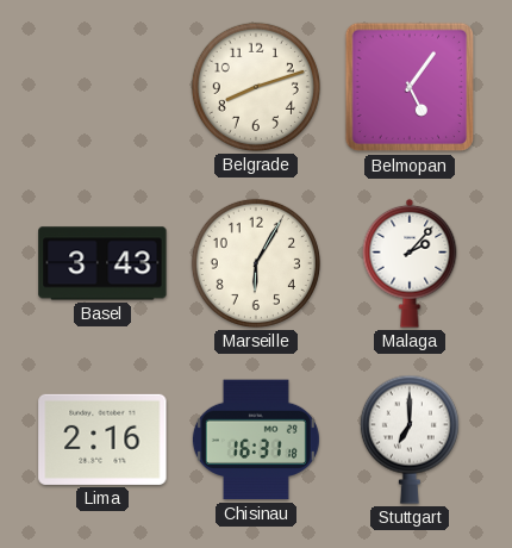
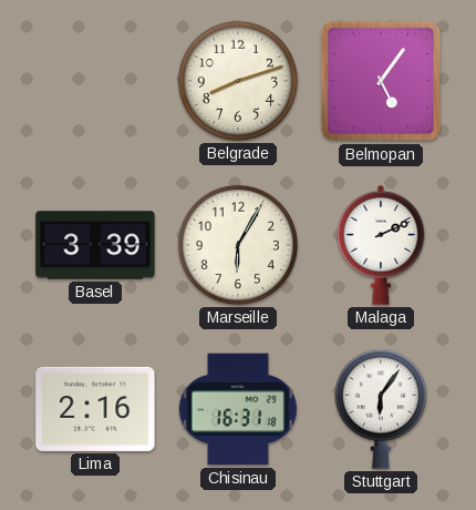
Basel: 3:43 -> 3:39
Malaga: 2:07 -> 2:11
Stuttgart: 7:00 -> 6:06
